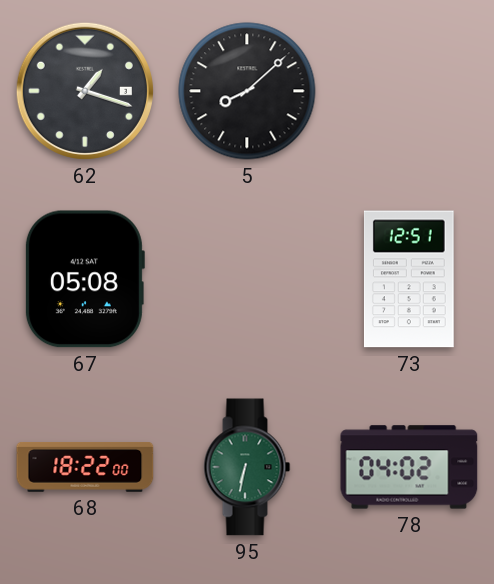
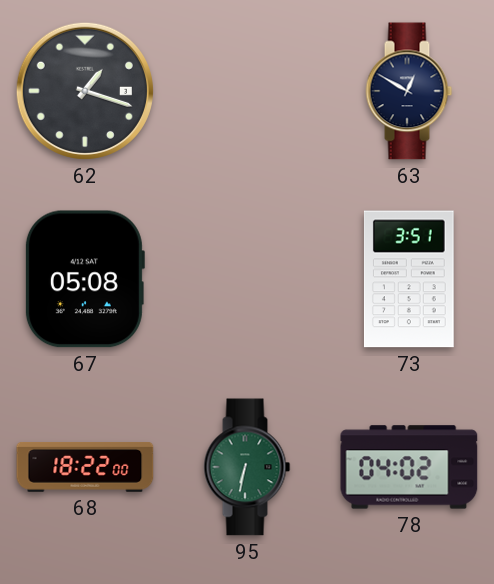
5: 8:08 -> none
63: none -> 12:50
73: 12:51 -> 3:51
